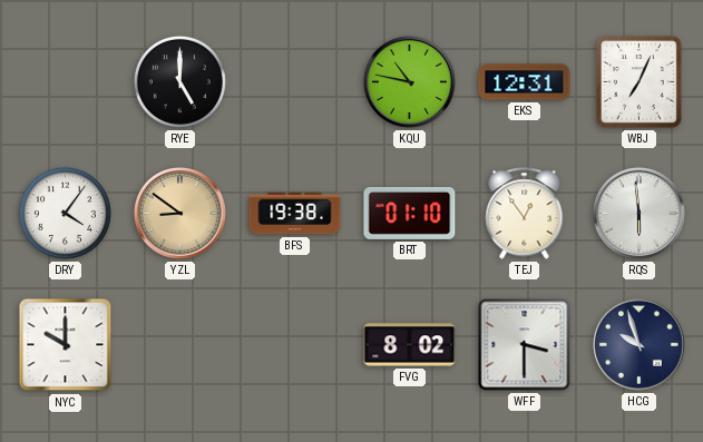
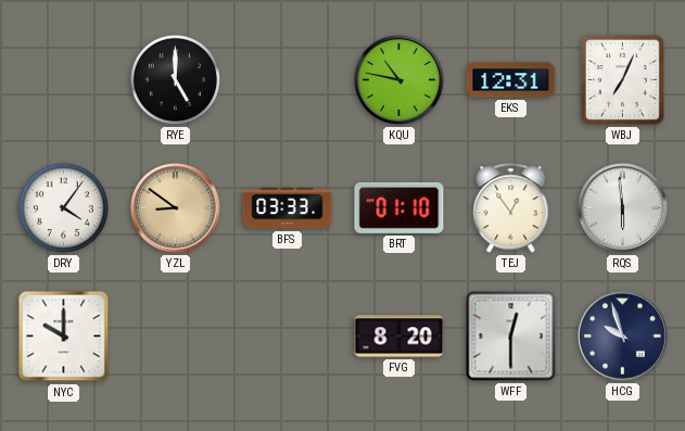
BFS: 19:38 -> 03:33
FVG: 8:02 -> 8:20
WFF: 3:30 -> 12:30
